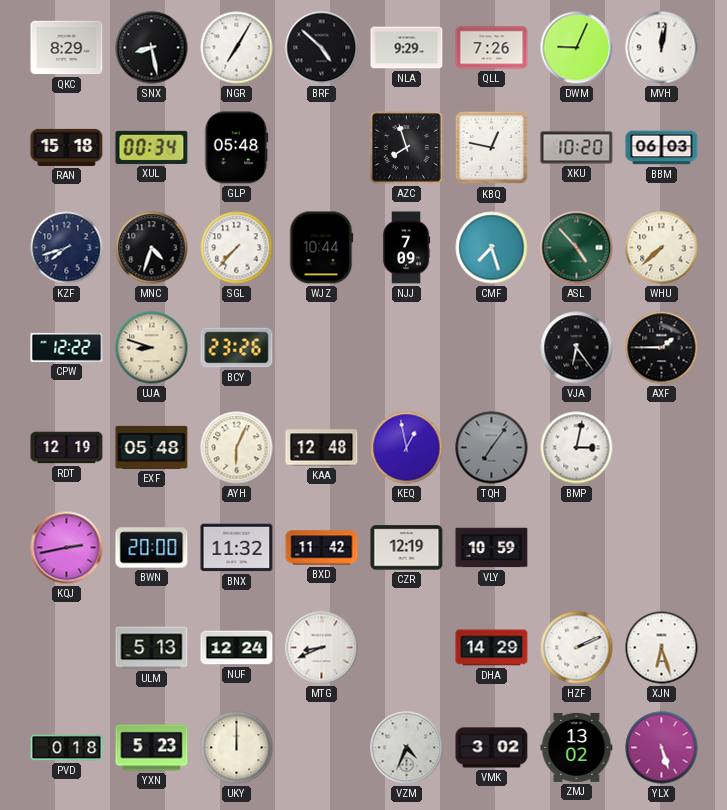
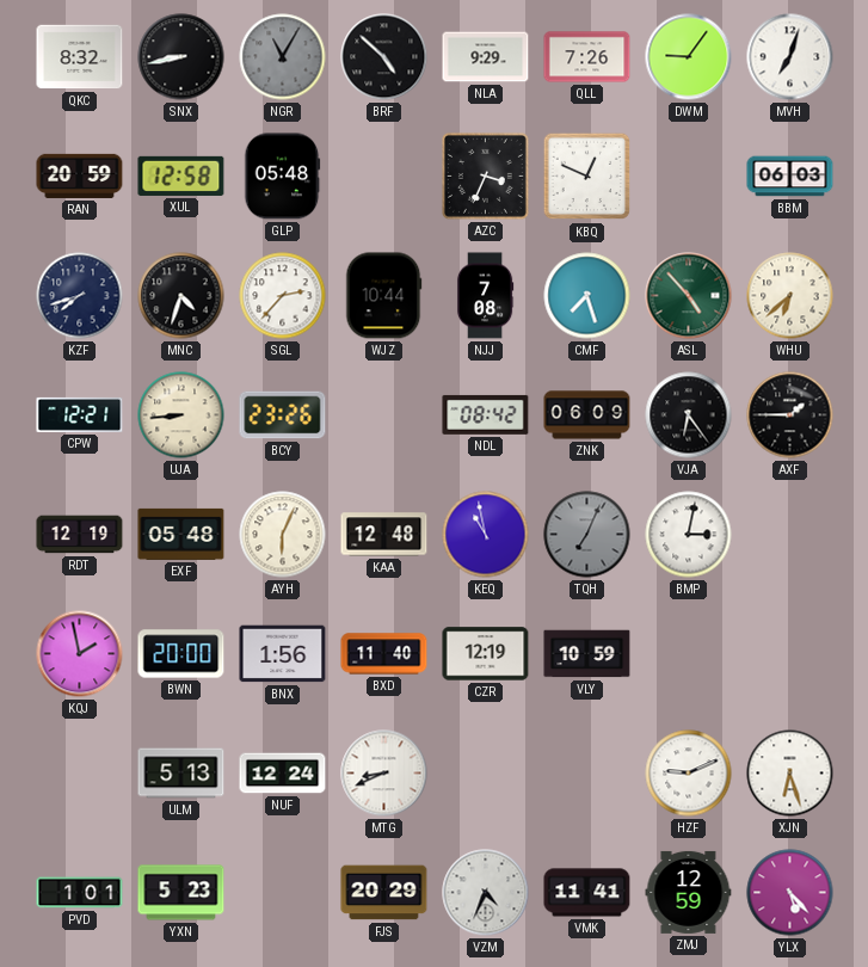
QKC: 8:29 -> 8:32
SNX: 8:28 -> 8:43
NGR: 7:05 -> 11:05
NGR dial: white -> grey
DWM: 9:04 -> 9:06
MVH: 12:02 -> 7:03
RAN: 15:18 -> 20:59
XUL: 00:34 -> 12:58
AZC: 7:57 -> 3:34
KBQ: 12:47 -> 12:49
XKU: 10:20 -> none
SGL: 7:37 -> 2:37
NJJ: 7:09 -> 7:08
WHU: 7:38 -> 6:38
CPW: 12:22 -> 12:21
UJA: 8:48 -> 8:44
NDL: none -> 08:42
ZNK: none -> 06:09
KEQ: 12:58 -> 10:58
TQH: 7:06 -> 7:04
KQJ: 2:43 -> 1:58
BNX: 11:32 -> 1:56
BXD: 11:42 -> 11:40
DHA: 14:29 -> none
HZF: 2:11 -> 9:11
PVD: 0:18 -> 1:01
UKY: 12:00 -> none
FJS: none -> 20:29
VMK: 3:02 -> 11:41
ZMJ: 13:02 -> 12:59
YLX: 5:27 -> 5:23
